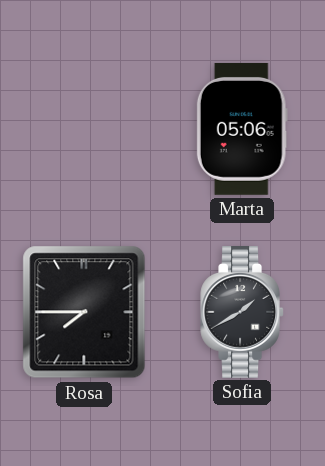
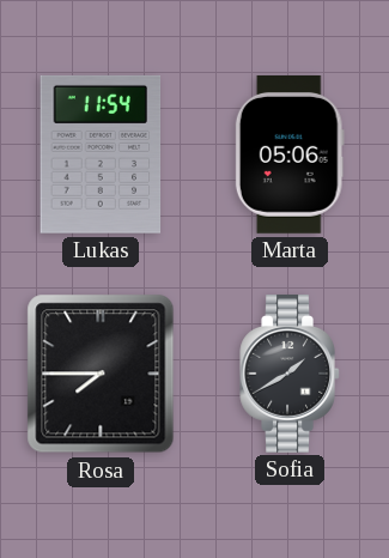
Lukas: none -> 11:54
